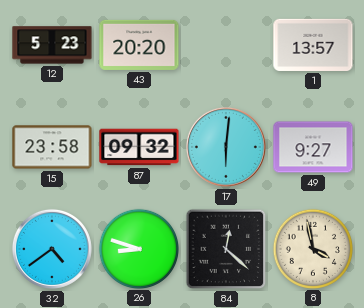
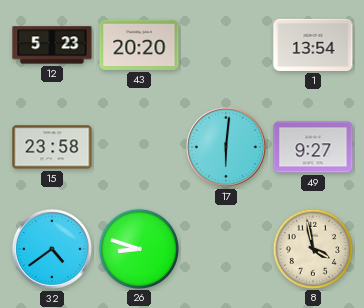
1: 13:57 -> 13:54
87: 09:32 -> none
84: 12:22 -> none
